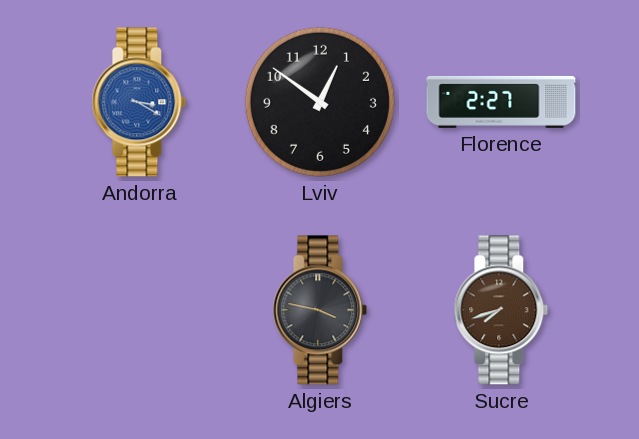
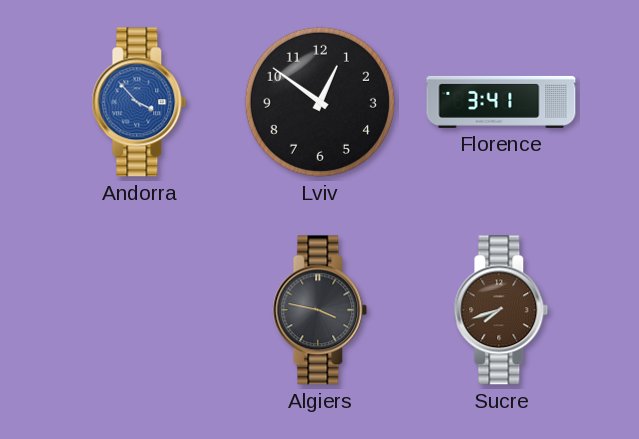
Andorra: 3:20 -> 3:53
Florence: 2:27 -> 3:41
